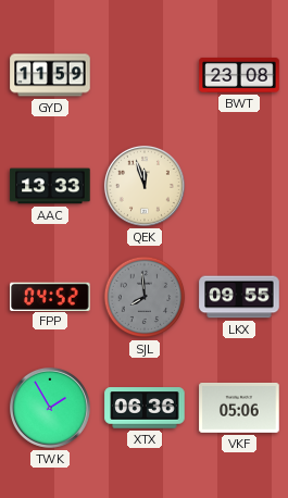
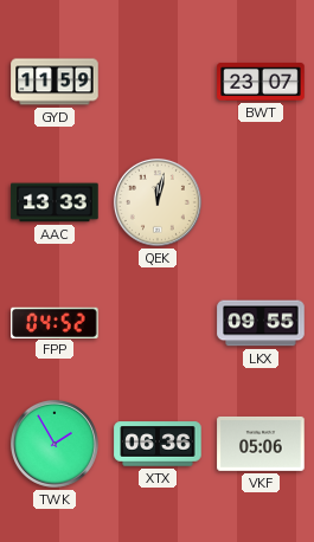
BWT: 23:08 -> 23:07
QEK: 11:57 -> 12:02
SJL: 7:59 -> none
